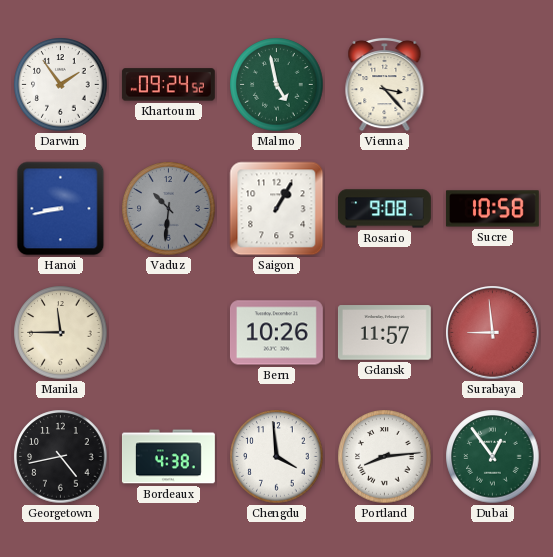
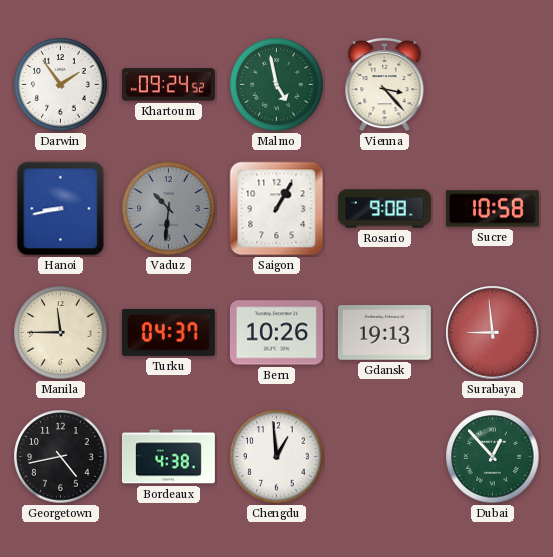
Turku: none -> 04:37
Gdansk: 11:57 -> 19:13
Chengdu: 3:59 -> 12:59
Portland: 8:14 -> none
Dubai: 12:54 -> 12:53
